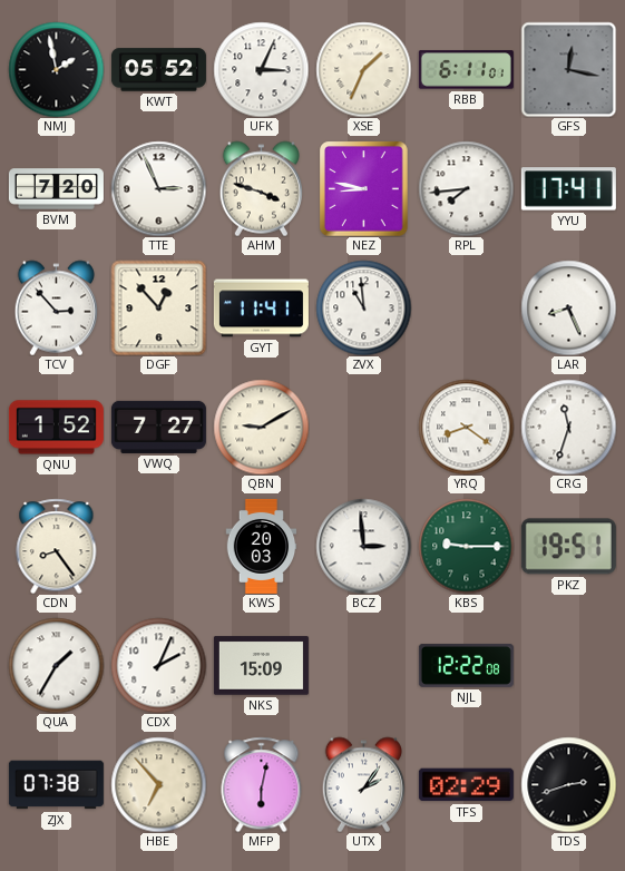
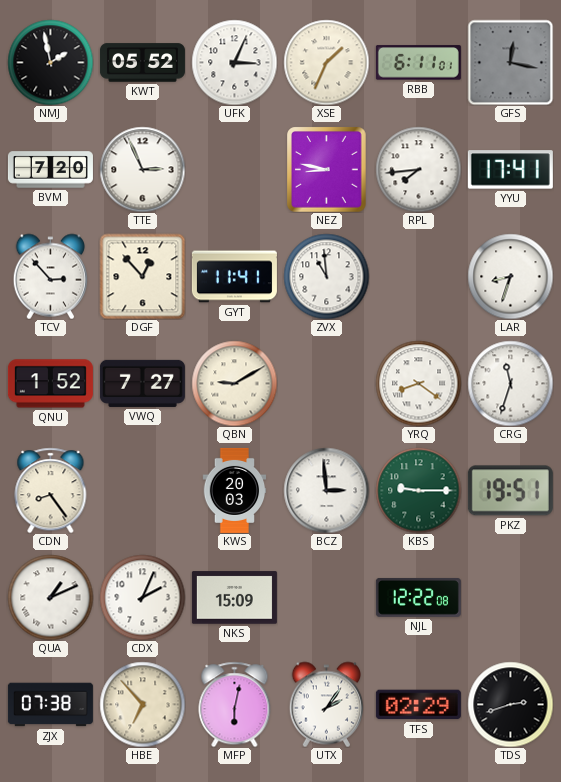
AHM: 3:48 -> none
LAR: 8:26 -> 8:33
QUA: 1:35 -> 1:11
